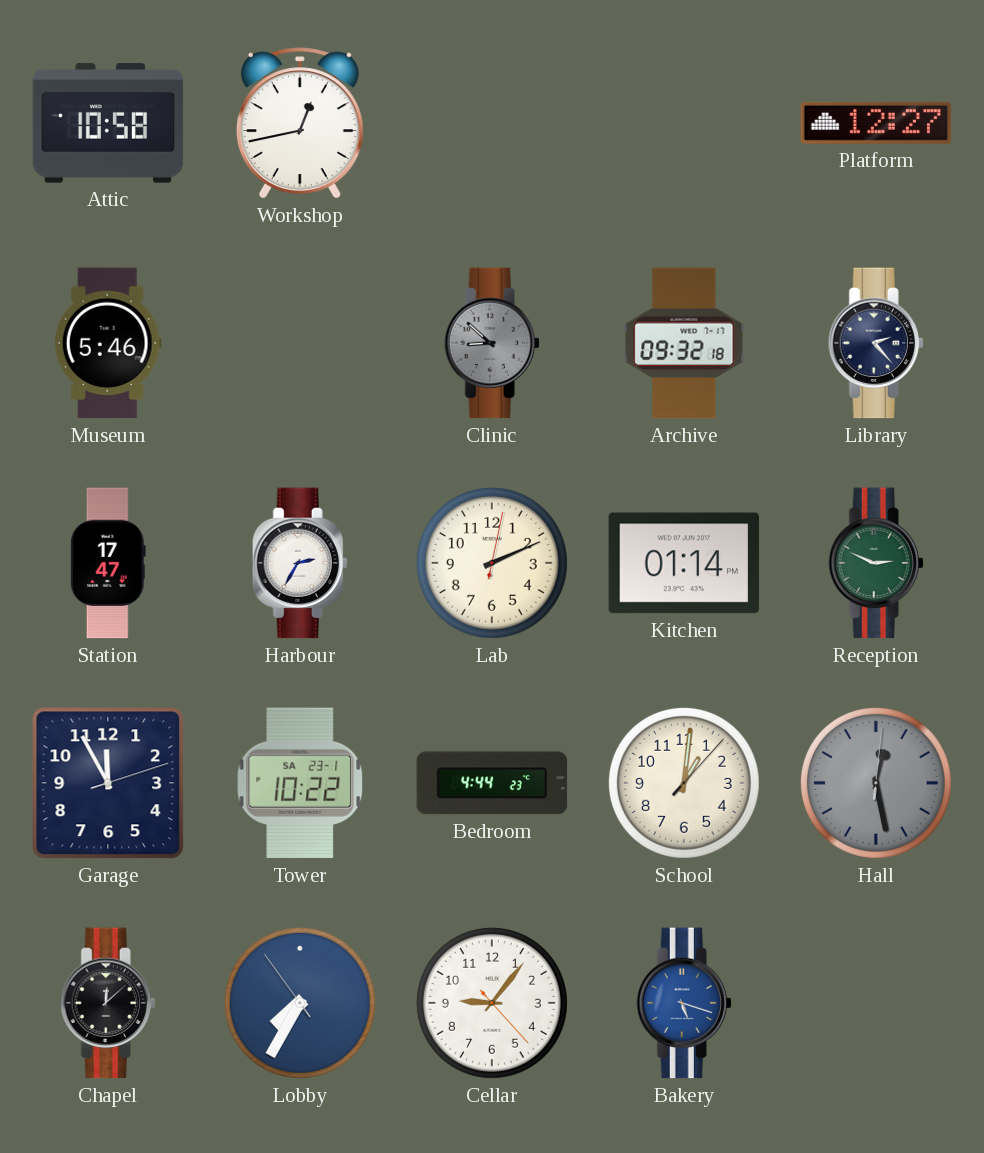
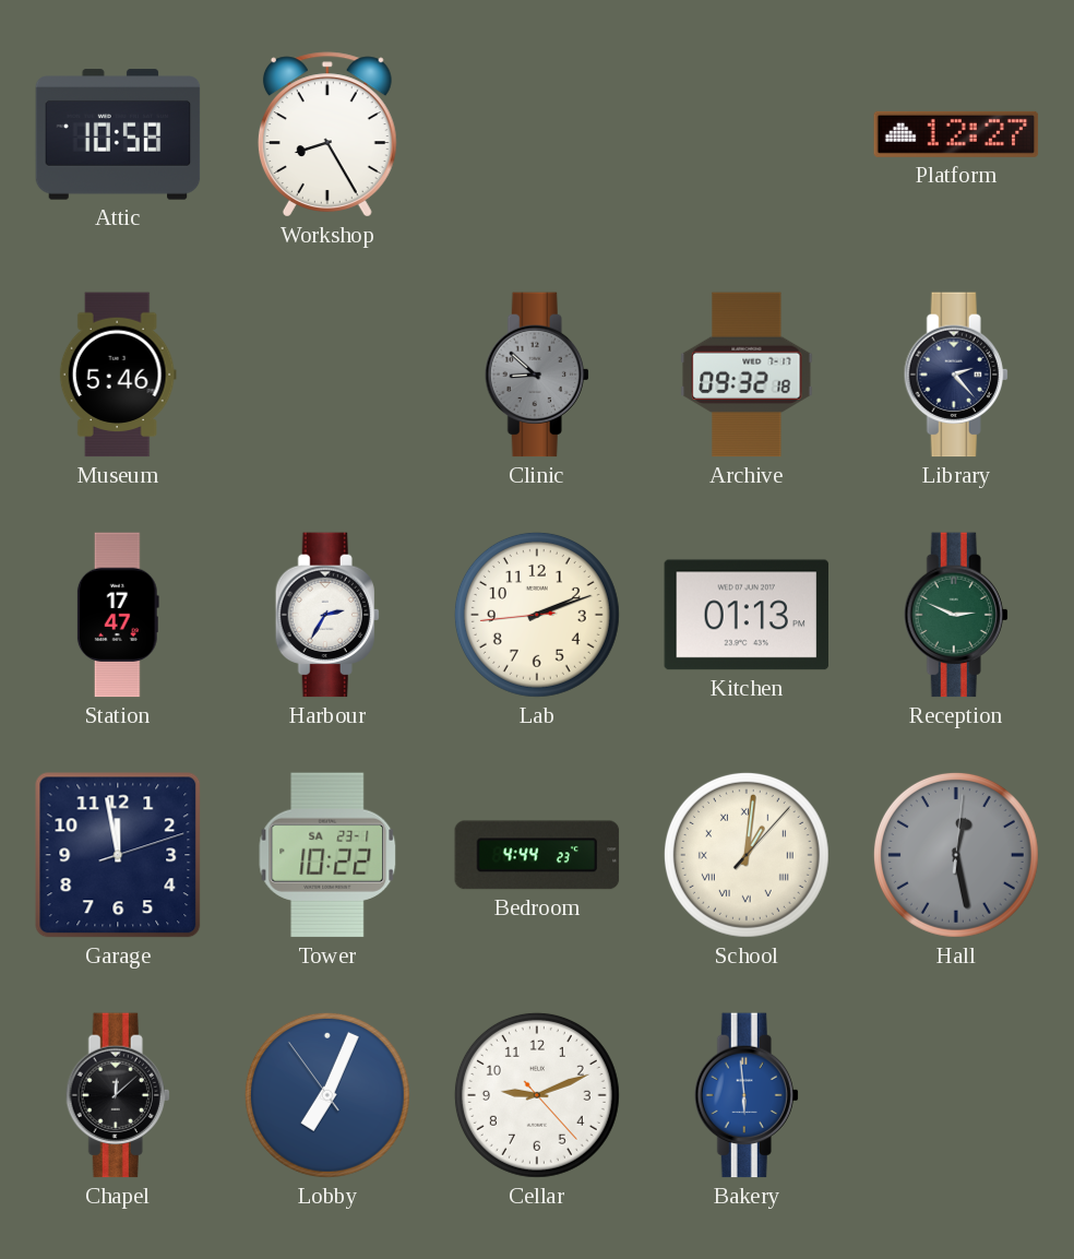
Workshop: 12:43 -> 8:25
Lab: 2:11:02 -> 2:11:44
Kitchen: 01:14 -> 01:13
Garage: 11:55 -> 11:58
School numerals: Arabic -> Roman
Lobby: 7:34 -> 7:03
Cellar: 9:06 -> 9:11
Bakery: 5:18 -> 5:59
